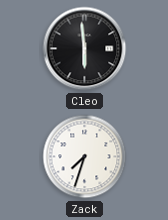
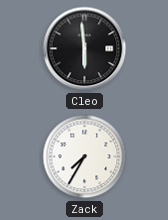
Zack: 7:33 -> 7:35
